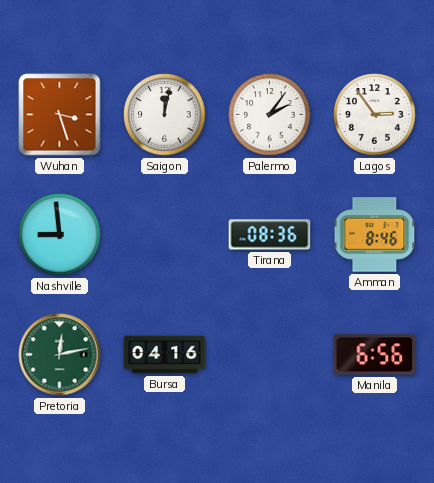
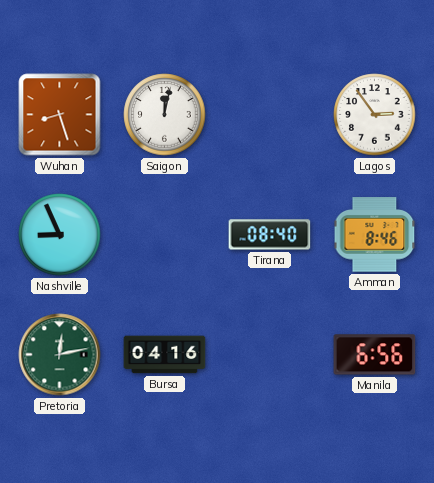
Wuhan: 3:27 -> 8:27
Palermo: 2:06 -> none
Nashville: 8:59 -> 8:56
Tirana: 08:36 -> 08:40
